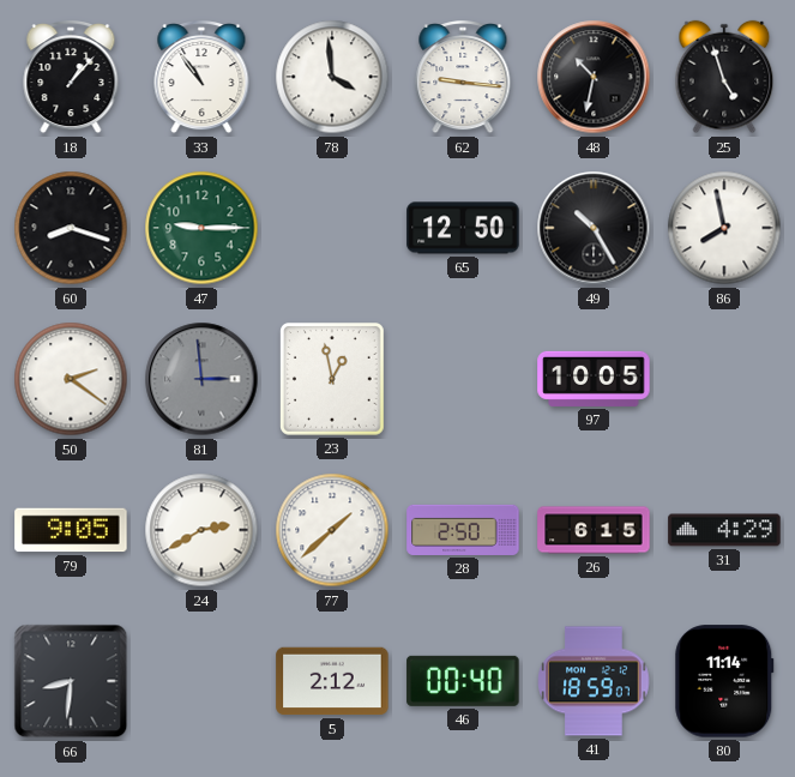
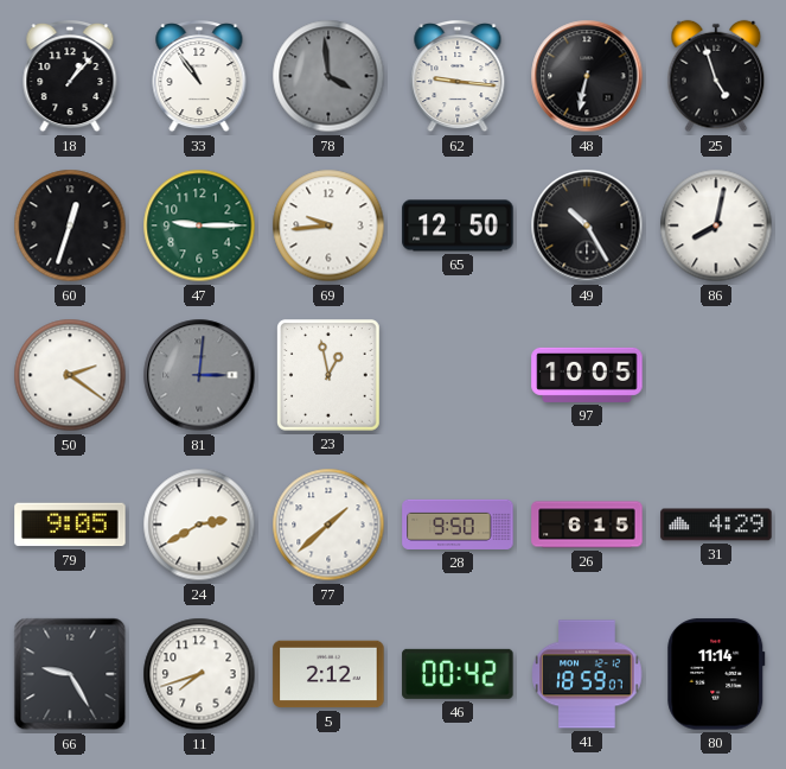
78 dial: white -> grey
48: 10:32 -> 6:32
60: 8:18 -> 12:33
69: none -> 9:44
86: 7:58 -> 8:02
81: 2:59 -> 3:01
28: 2:50 -> 9:50
66: 8:31 -> 9:25
11: none -> 7:42
46: 00:40 -> 00:42
